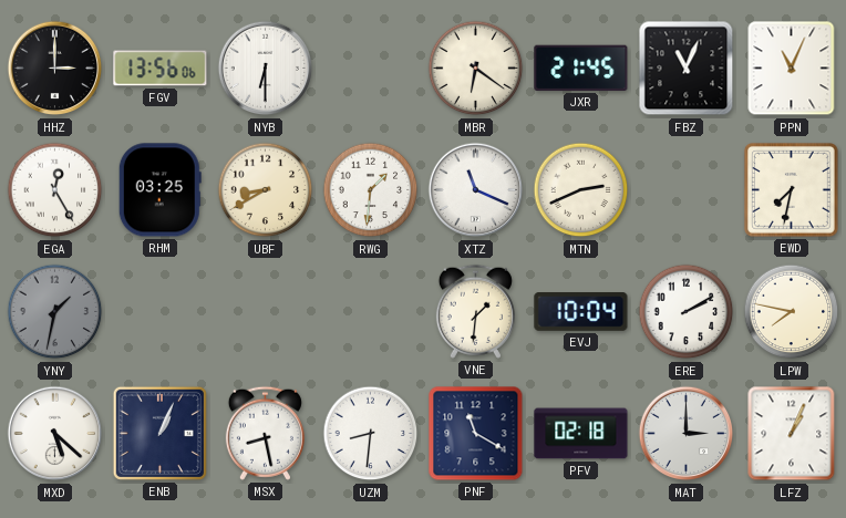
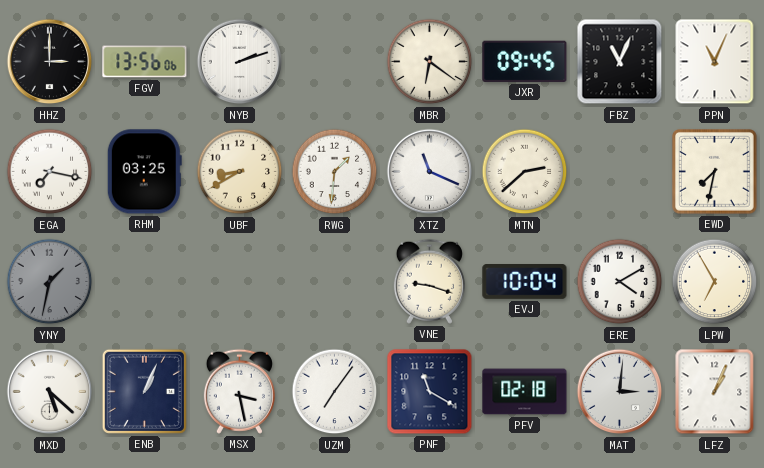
NYB: 6:30 -> 2:12
JXR: 21:45 -> 09:45
EGA: 12:25 -> 7:17
MTN: 2:41 -> 2:38
VNE: 1:31 -> 9:18
ERE: 2:10 -> 4:10
LPW: 7:47 -> 6:55
MSX: 8:28 -> 3:28
UZM: 8:31 -> 7:06
MAT: 3:00 -> 3:01
